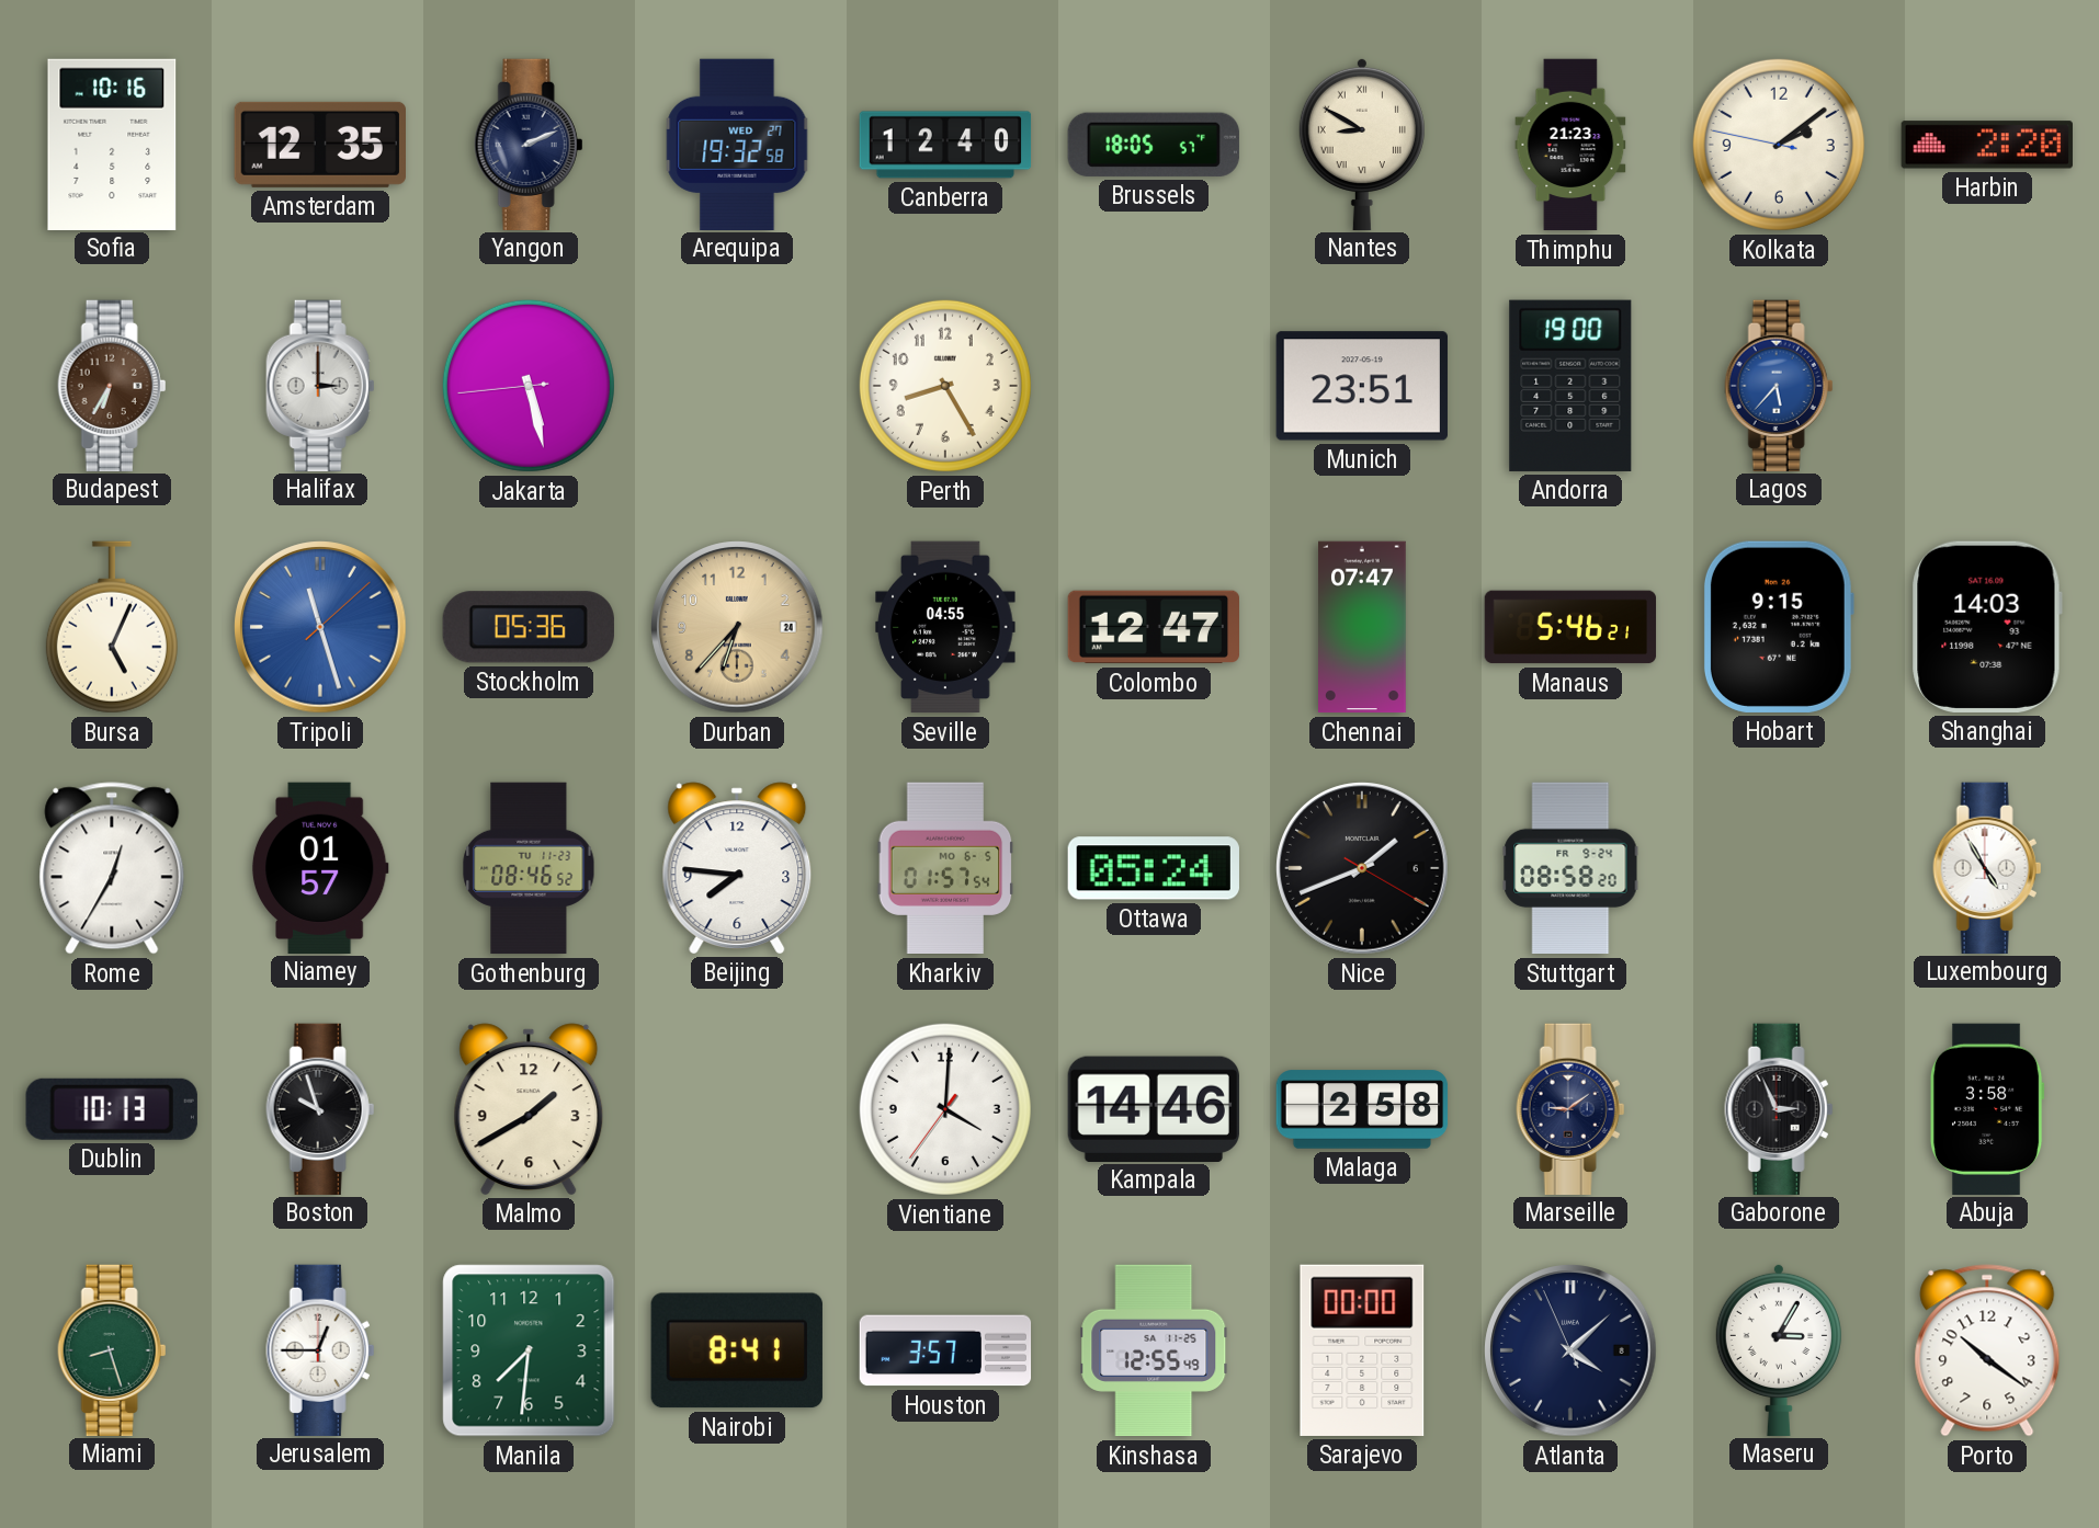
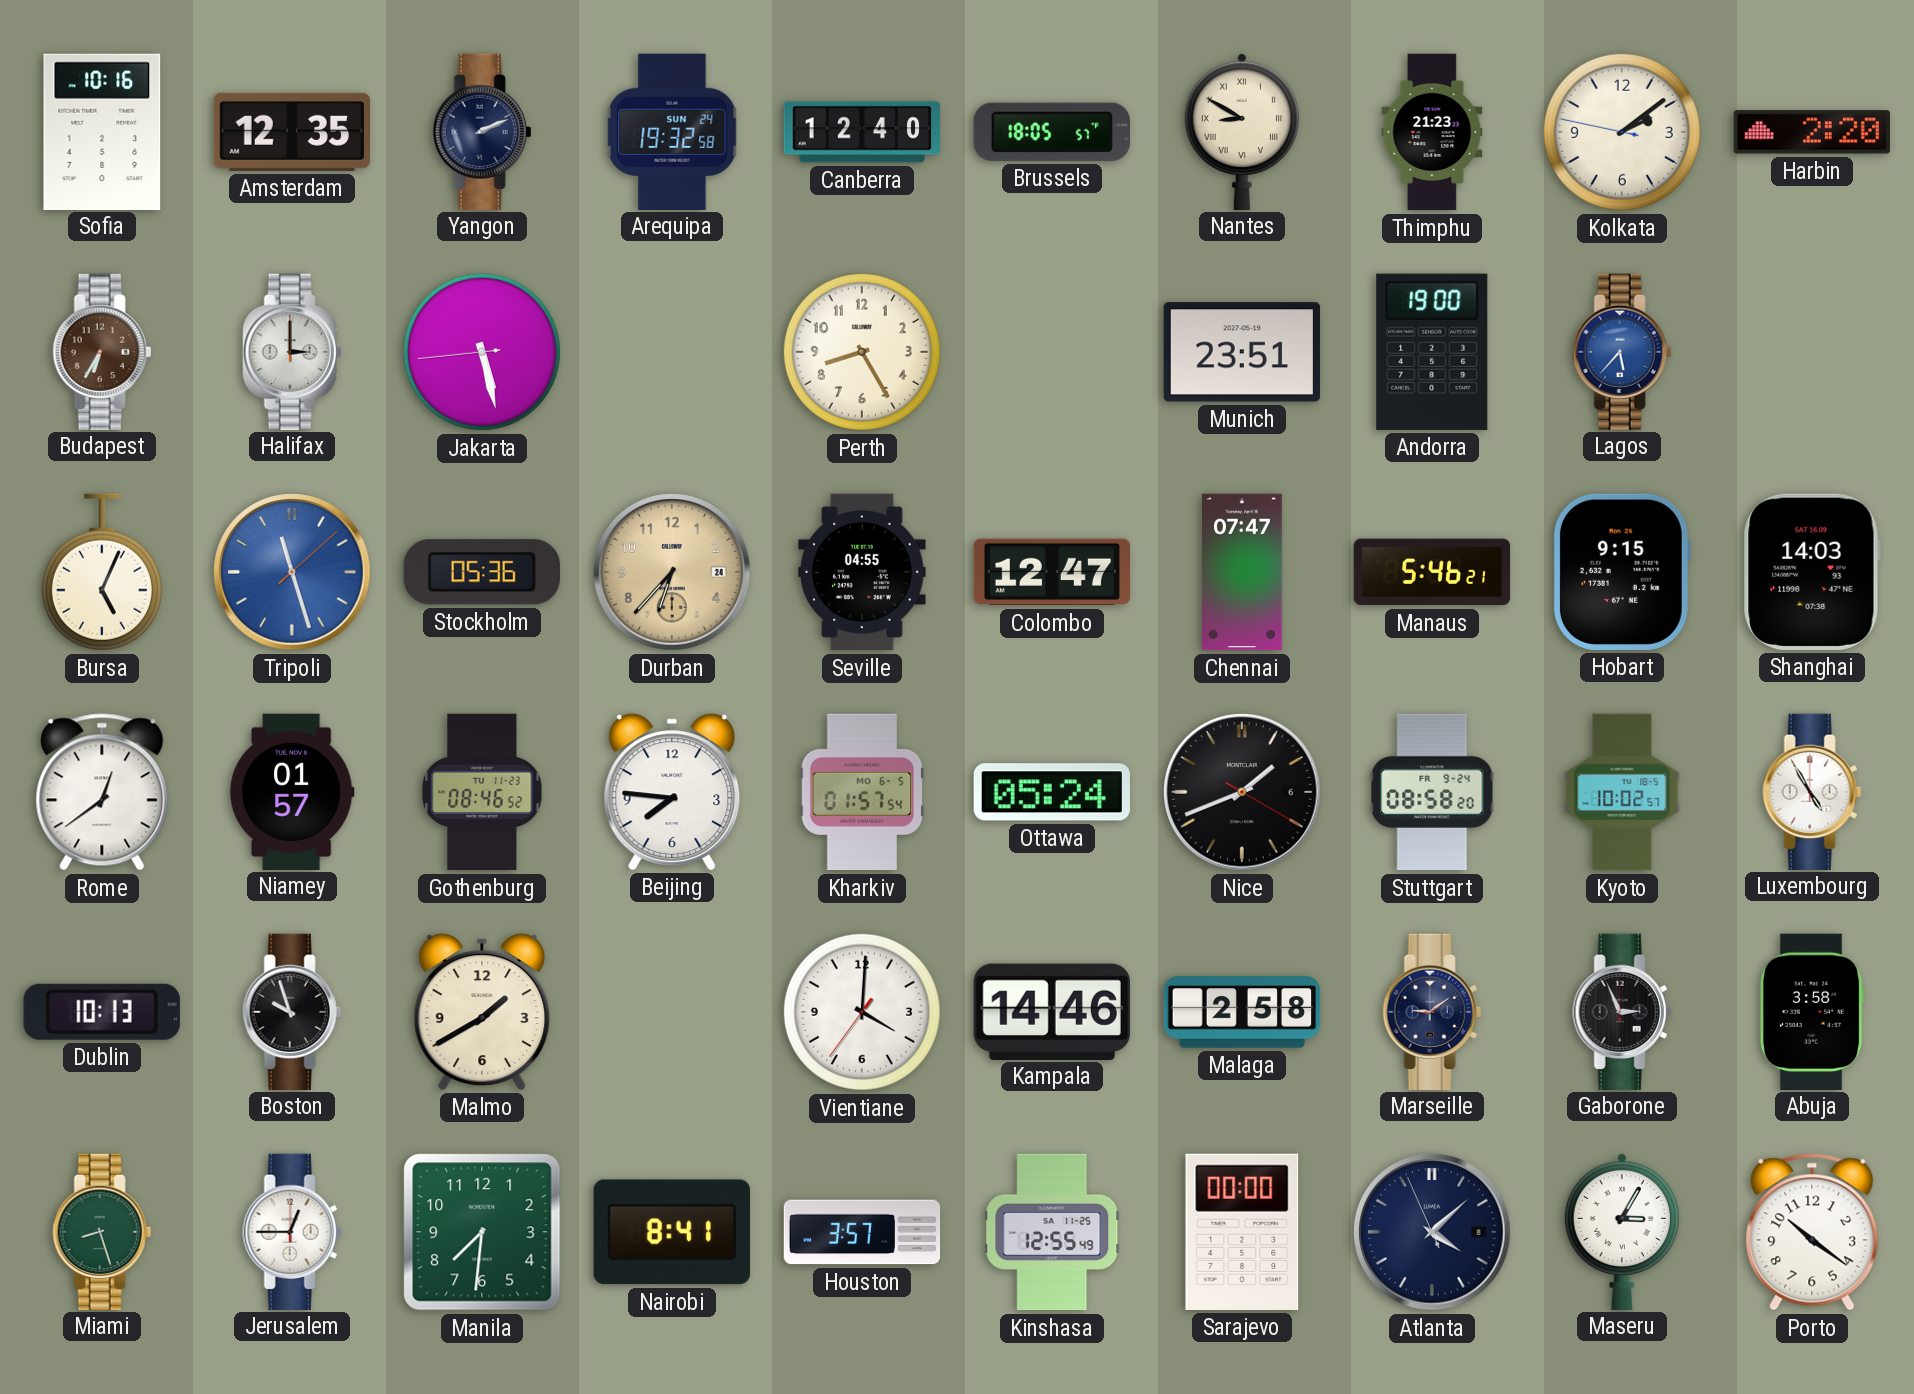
Arequipa date: WED 27 -> SUN 24
Rome: 12:35 -> 12:39
Kyoto: none -> 10:02
